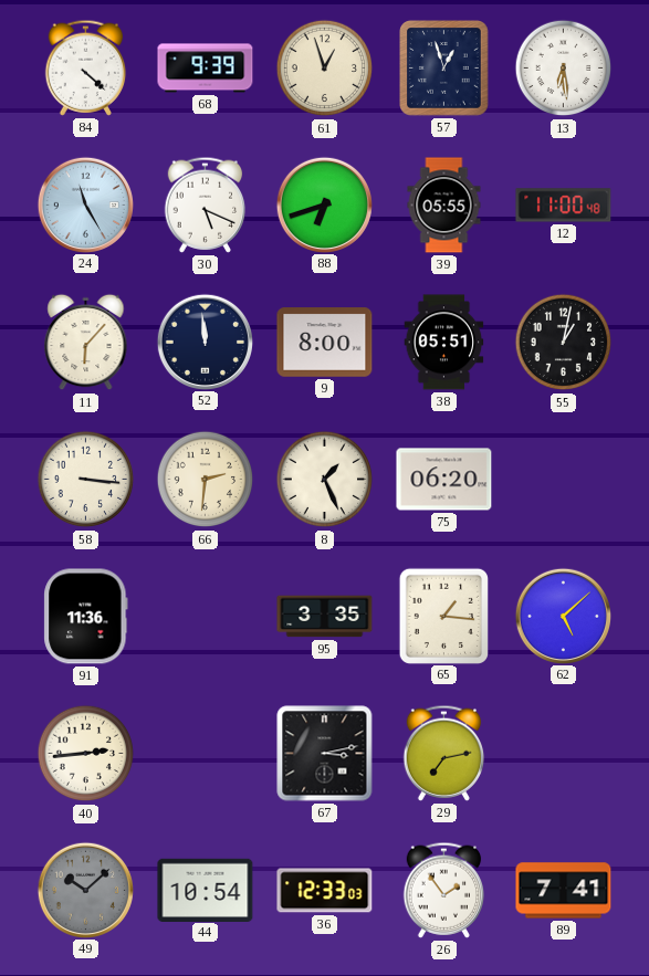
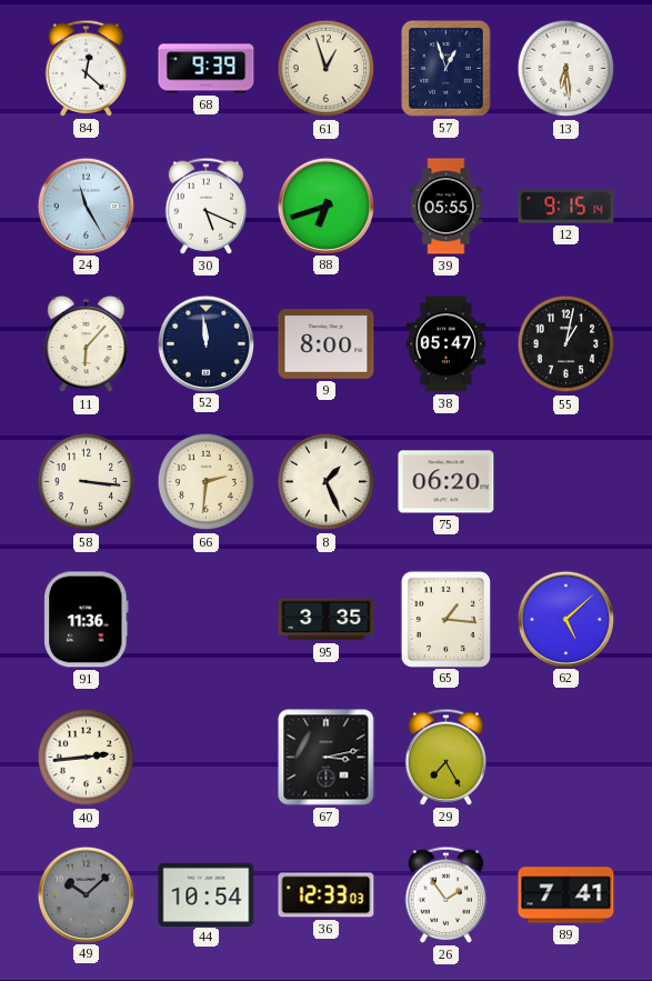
84: 4:22 -> 12:22
12: 11:00 -> 9:15
38: 05:51 -> 05:47
29: 7:13 -> 7:25
